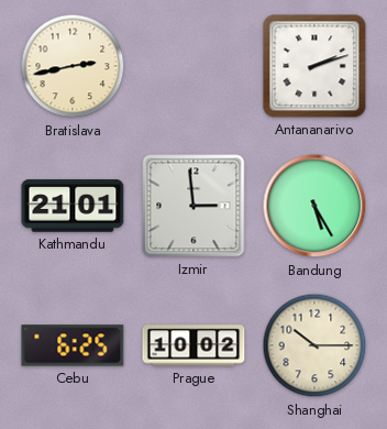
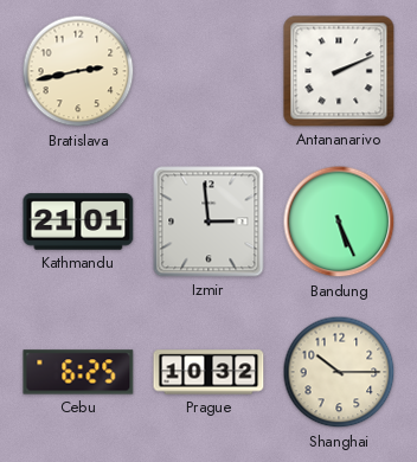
Antananarivo: 2:12 -> 2:11
Bandung: 5:25 -> 5:26
Prague: 10:02 -> 10:32
